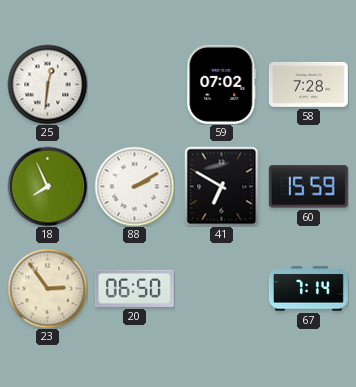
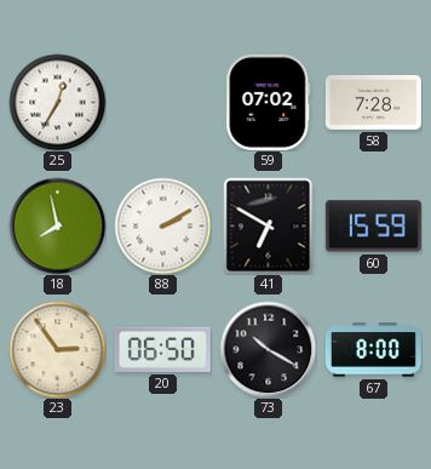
25: 12:31 -> 12:35
18: 7:56 -> 7:58
73: none -> 10:20
67: 7:14 -> 8:00
